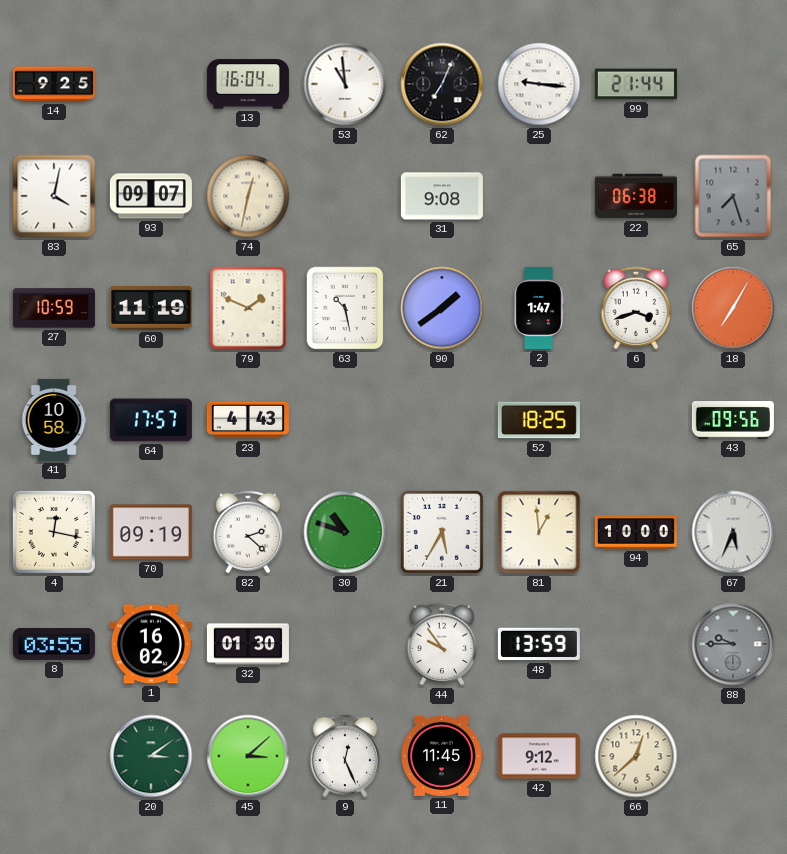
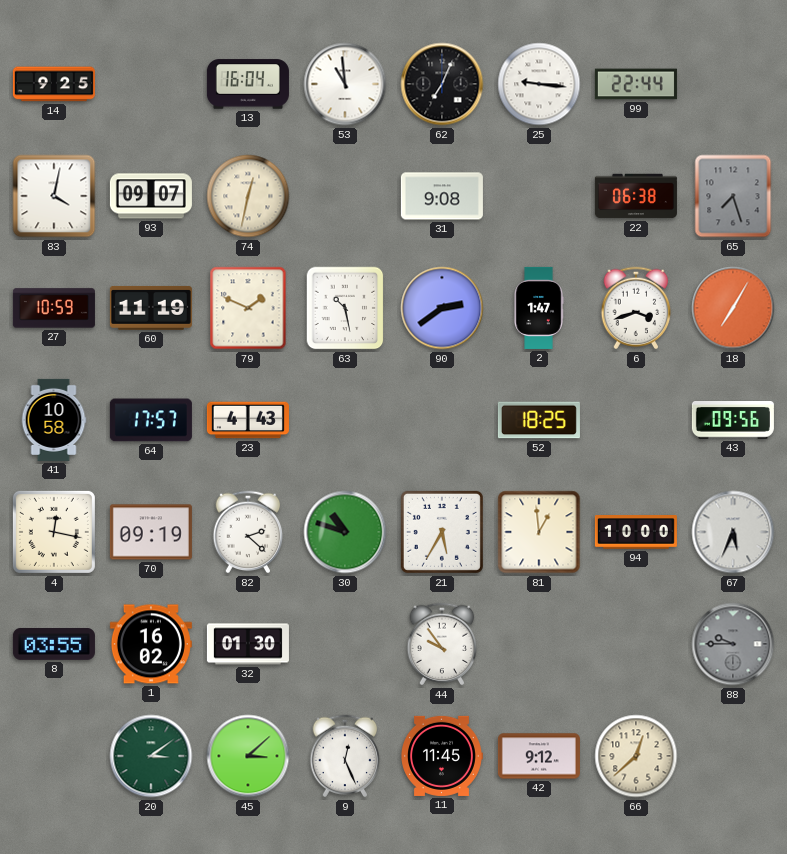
99: 21:44 -> 22:44
90: 1:39 -> 2:39
48: 13:59 -> none
